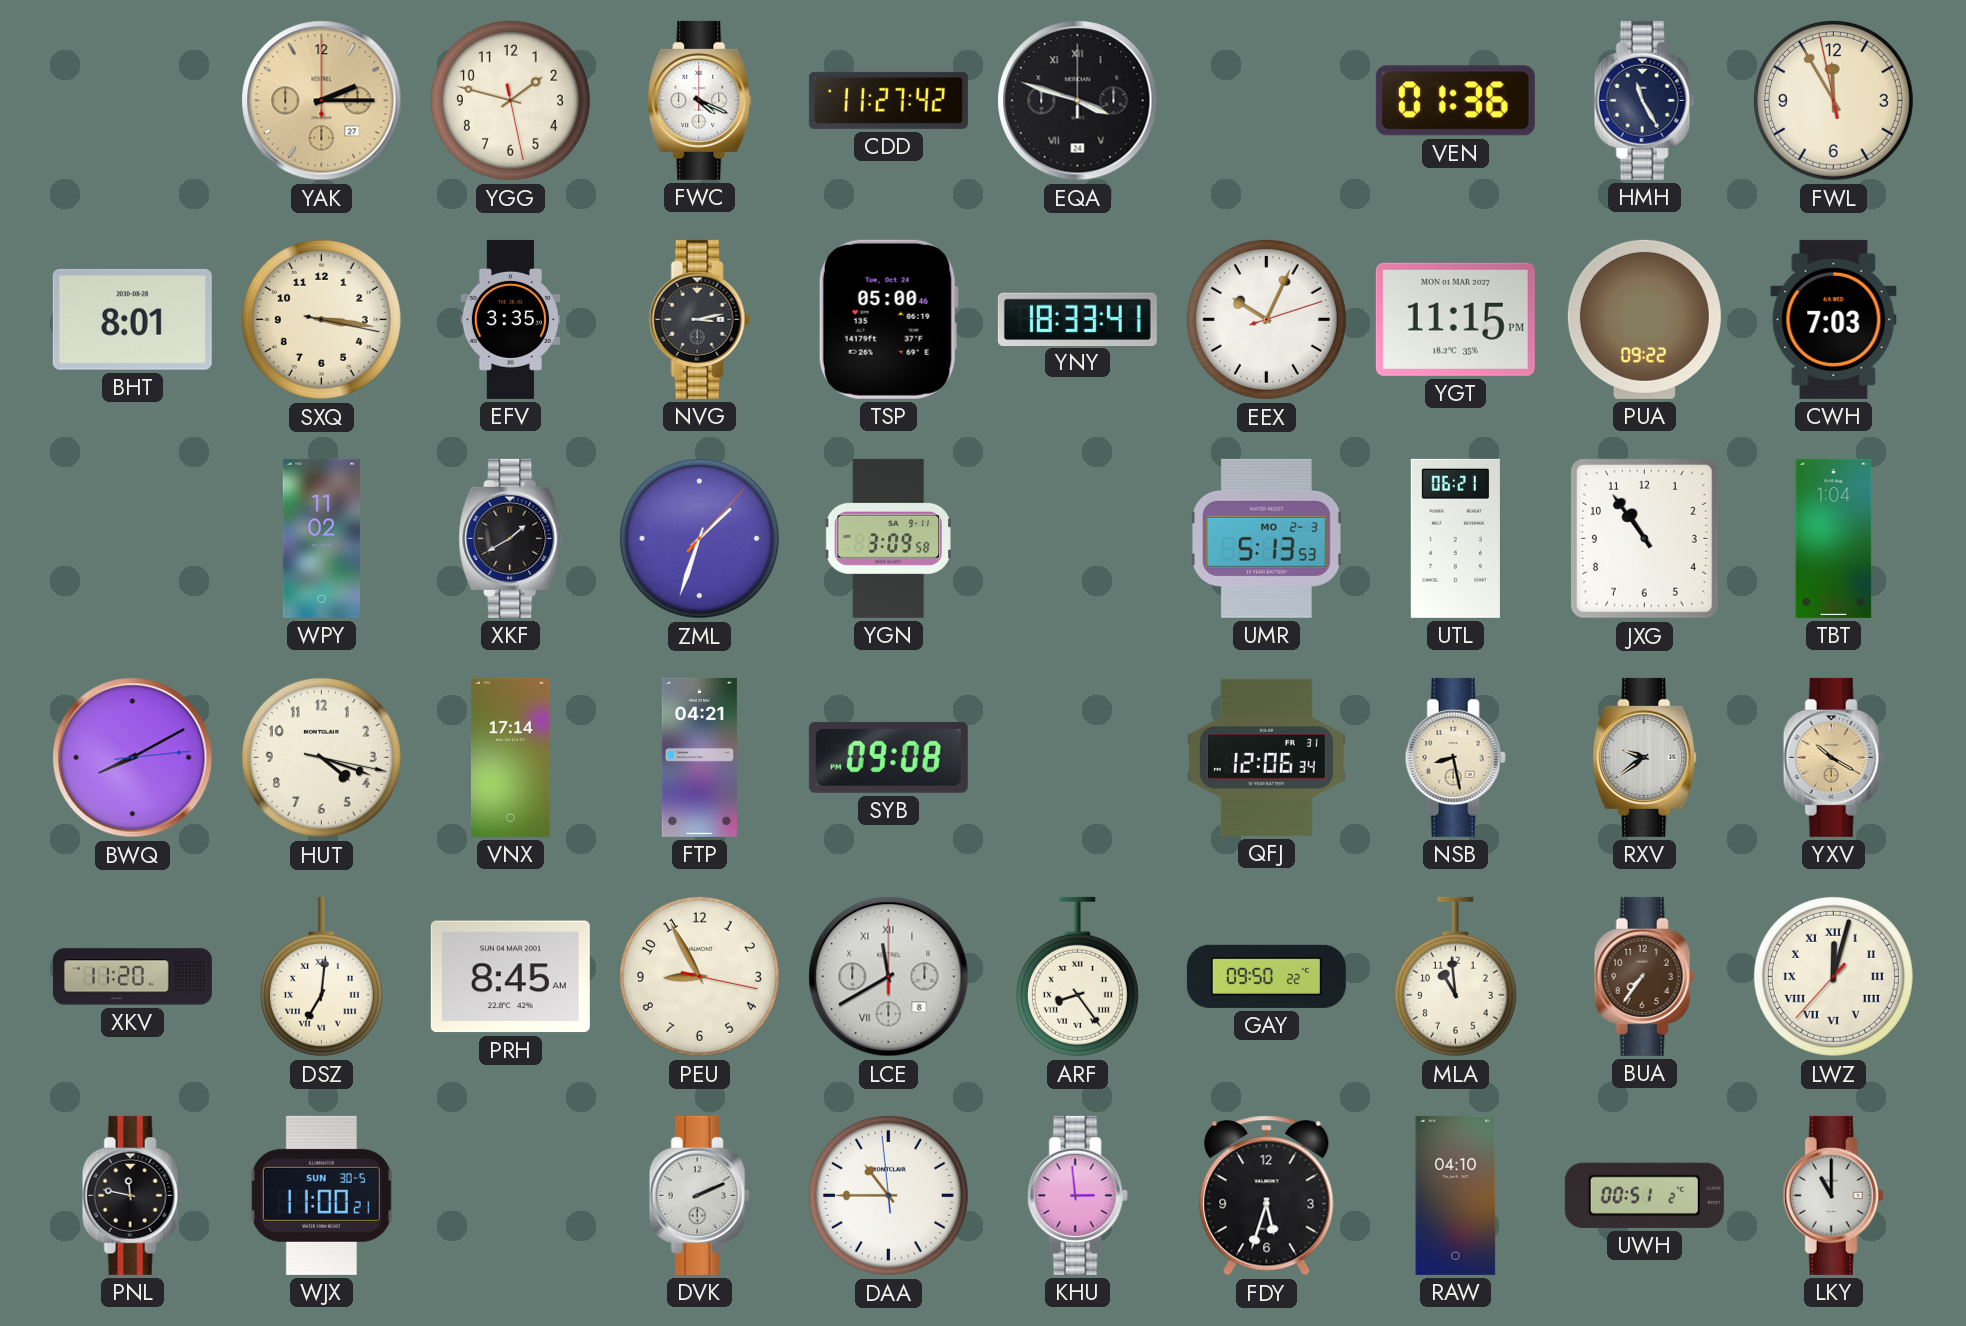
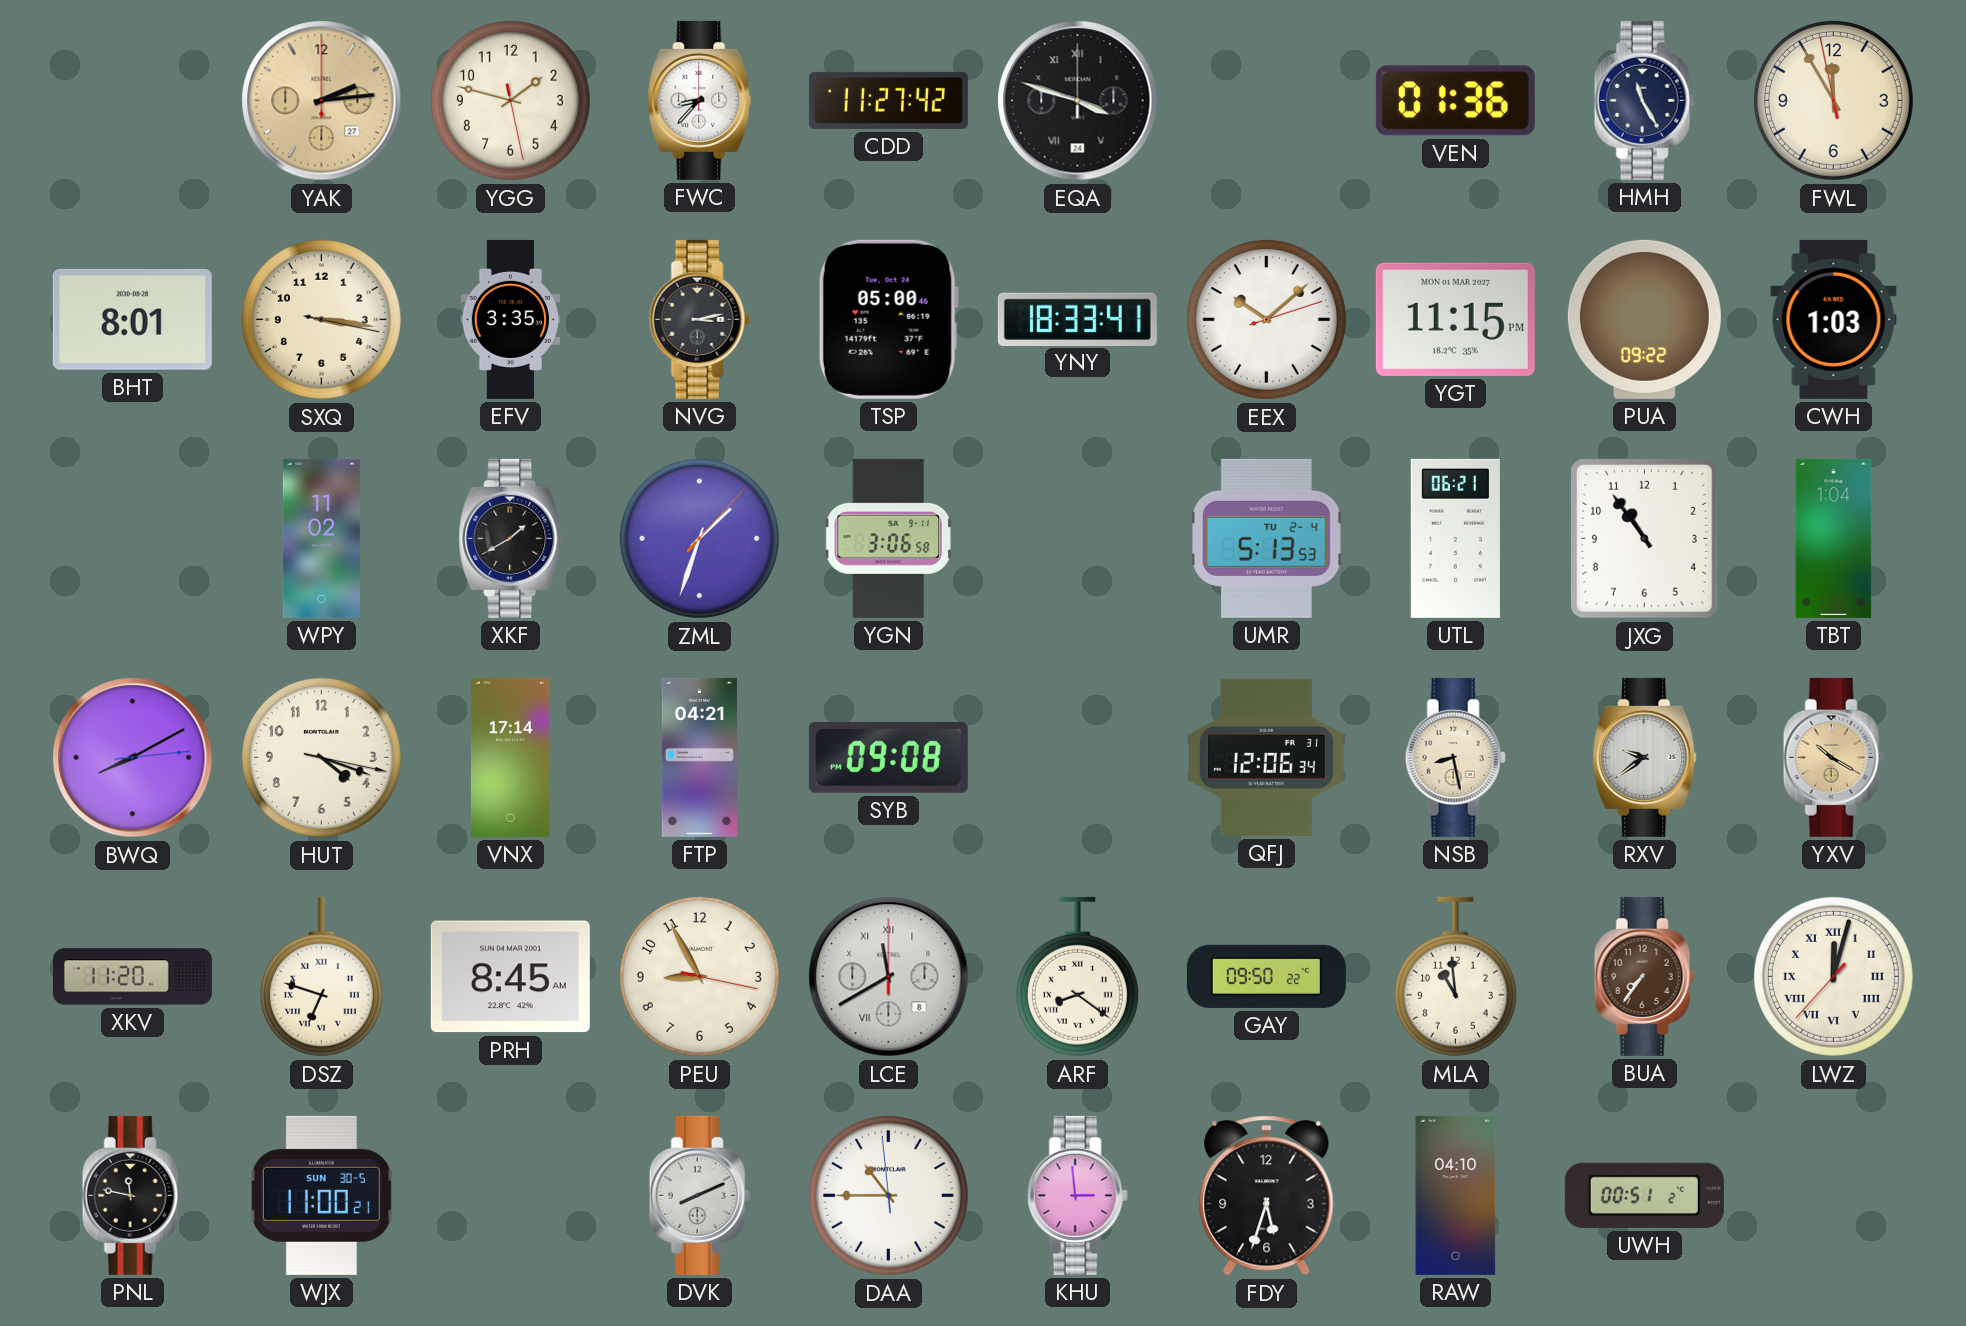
YAK: 2:15 -> 2:14
FWC: 4:19 -> 8:37
EEX: 10:04 -> 10:08
CWH: 7:03 -> 1:03
YGN: 3:09 -> 3:06
UMR date: MO 2-3 -> TU 2-4
DSZ: 7:01 -> 6:48
ARF: 8:24 -> 8:21
DVK: 2:11 -> 8:11
LKY: 11:00 -> none
